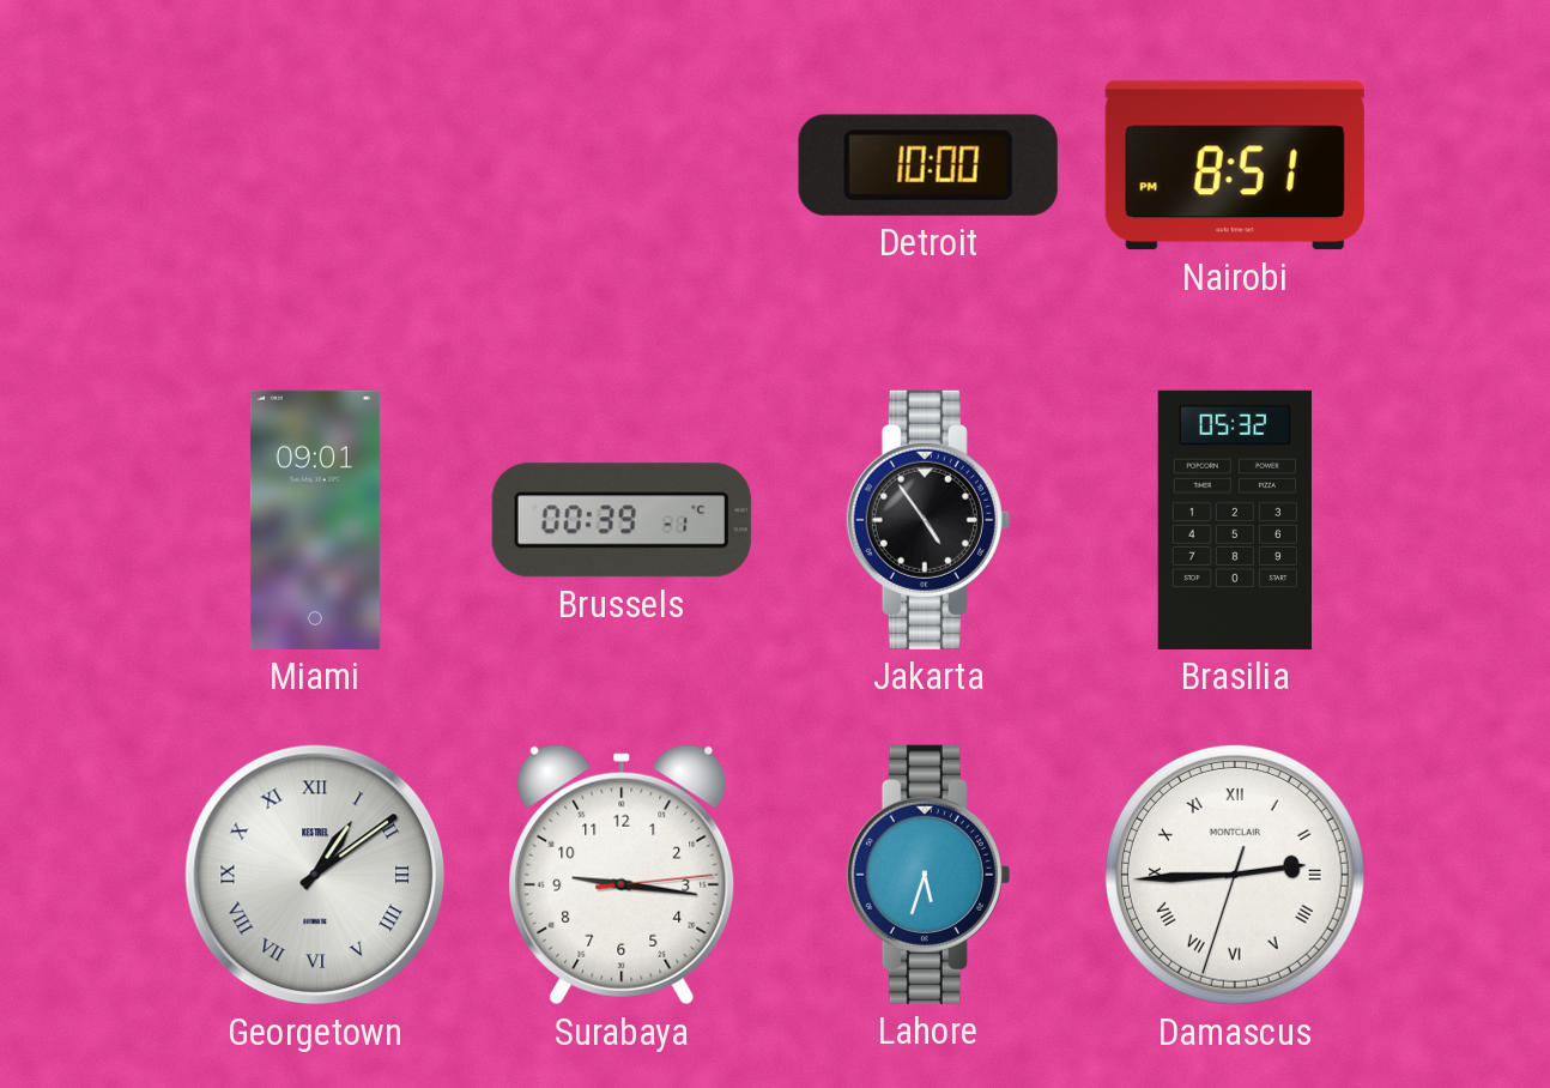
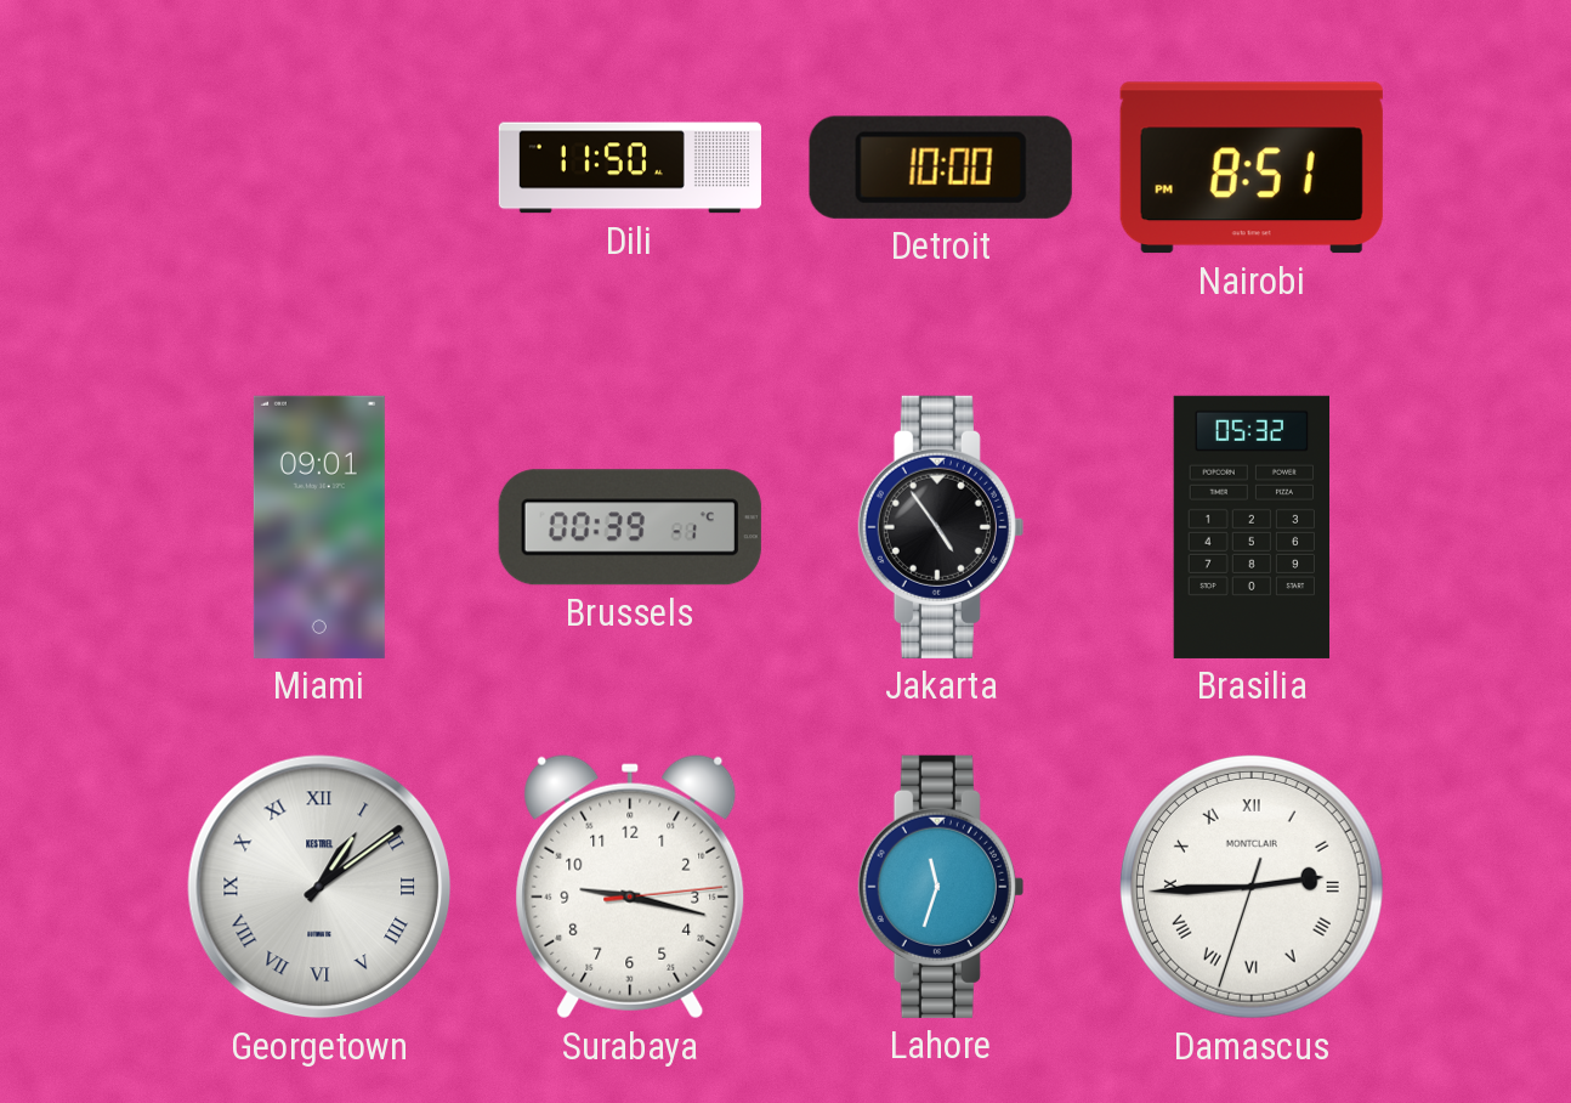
Dili: none -> 11:50
Surabaya: 9:16 -> 9:17
Lahore: 5:33 -> 11:33
